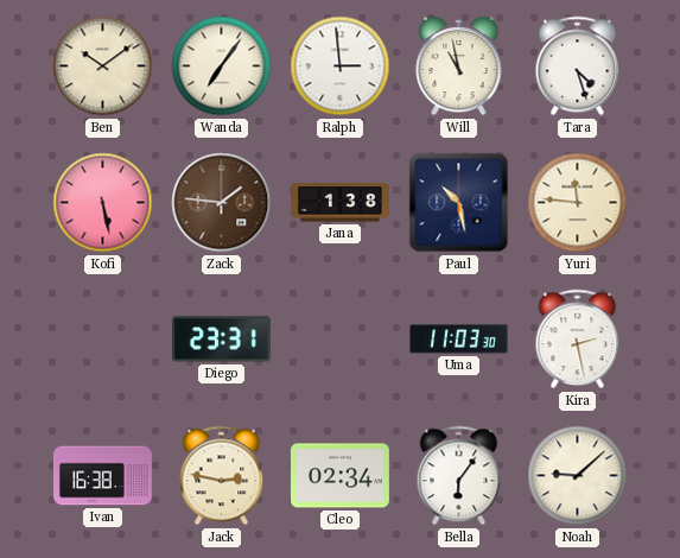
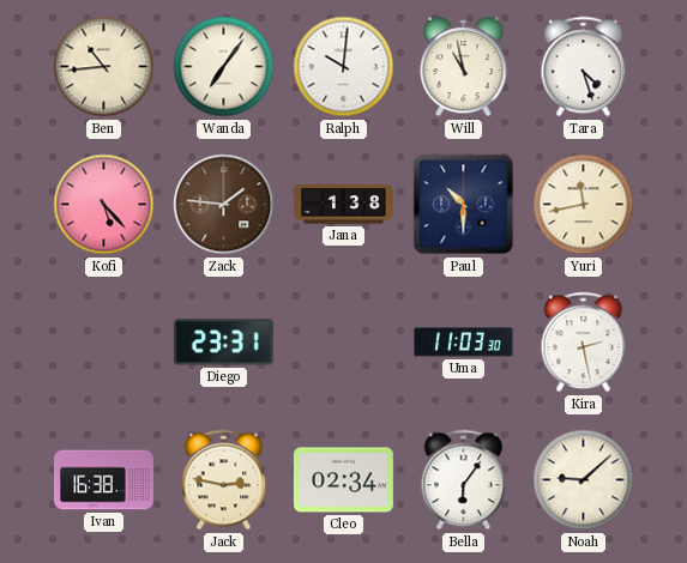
Ben: 10:09 -> 10:44
Ralph: 2:59 -> 10:01
Kofi: 5:28 -> 5:23
Paul: 10:28 -> 10:30
Yuri: 11:46 -> 11:43
